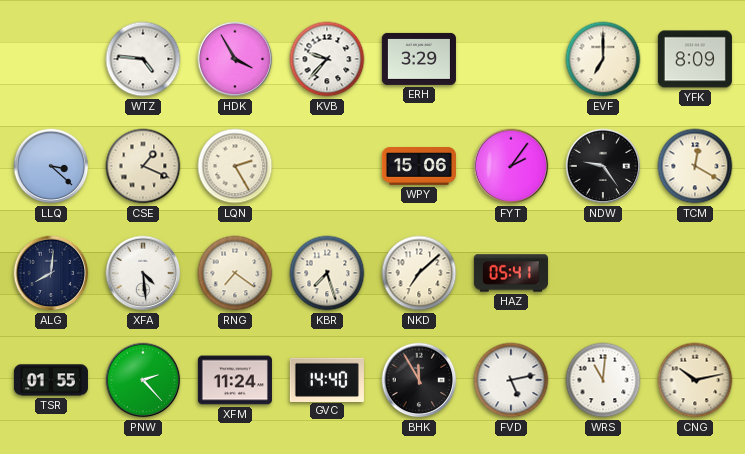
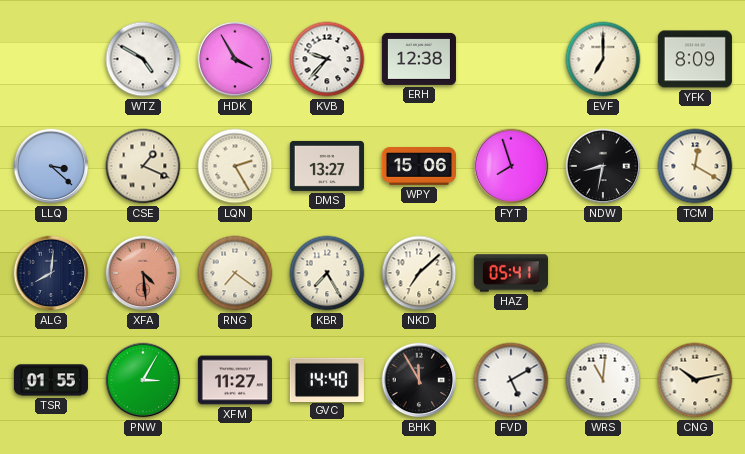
WTZ: 4:46 -> 4:50
ERH: 3:29 -> 12:38
DMS: none -> 13:27
FYT: 2:06 -> 7:57
NDW: 9:24 -> 8:32
XFA dial: white -> salmon
KBR: 7:27 -> 7:25
PNW: 2:23 -> 3:05
XFM: 11:24 -> 11:27
FVD: 5:13 -> 5:10
